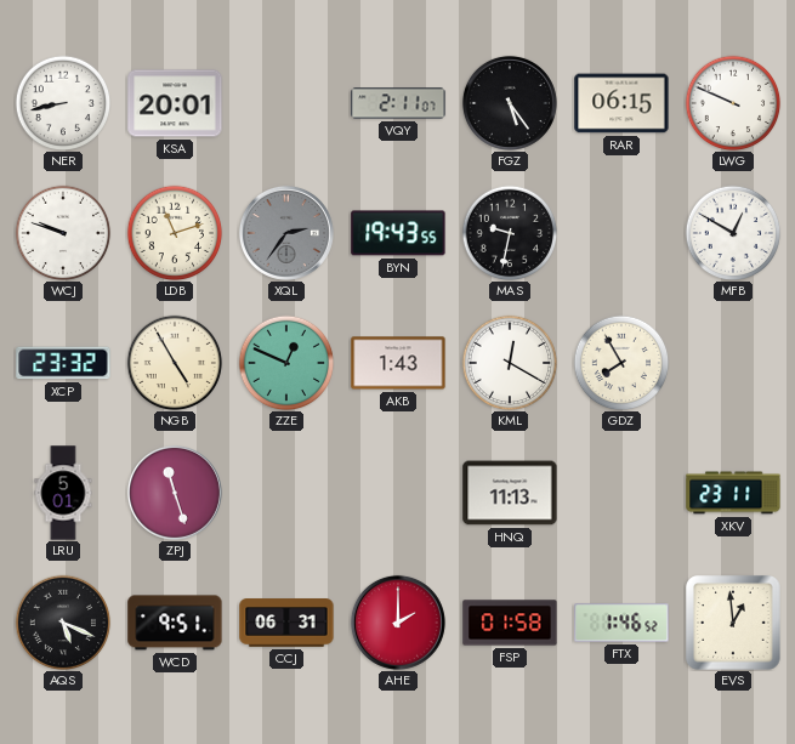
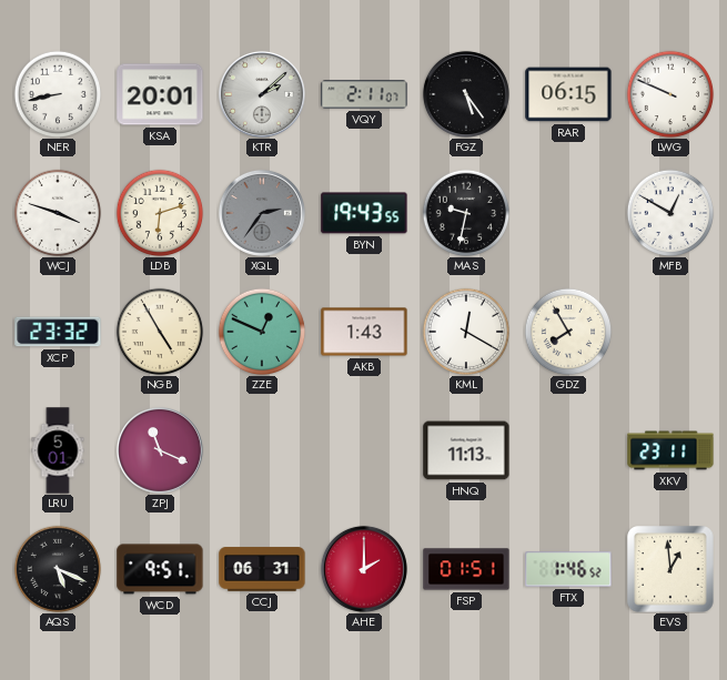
KTR: none -> 2:08
WCJ: 9:48 -> 3:48
LDB: 11:12 -> 6:12
ZPJ: 11:27 -> 11:19
FSP: 01:58 -> 01:51
